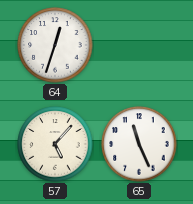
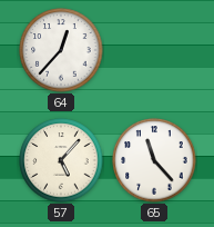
64: 12:33 -> 12:37
65: 11:26 -> 11:23
